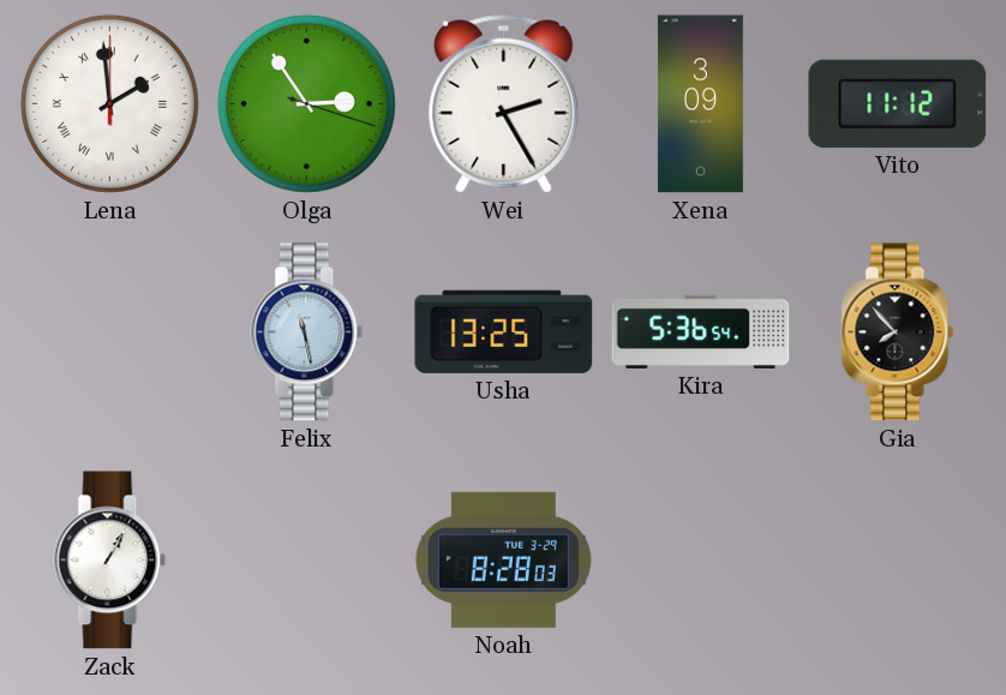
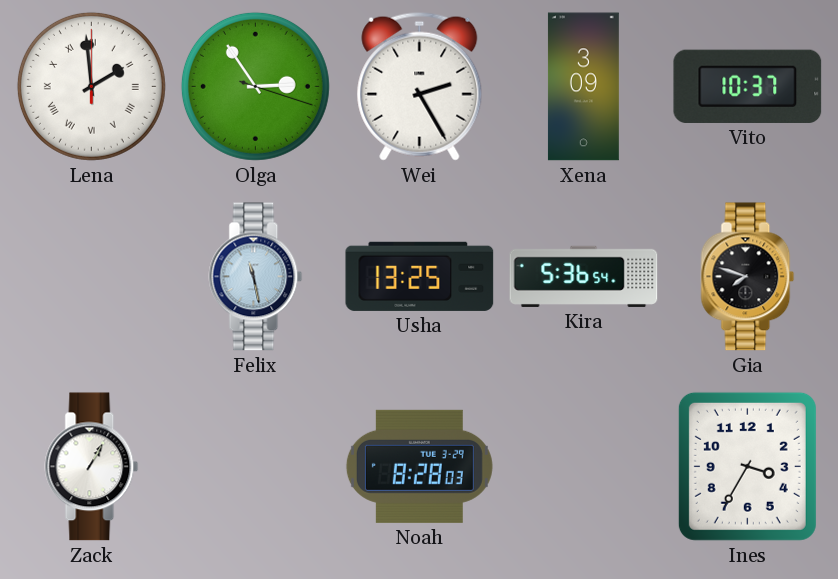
Vito: 11:12 -> 10:37
Gia: 7:53 -> 7:48
Ines: none -> 3:35
